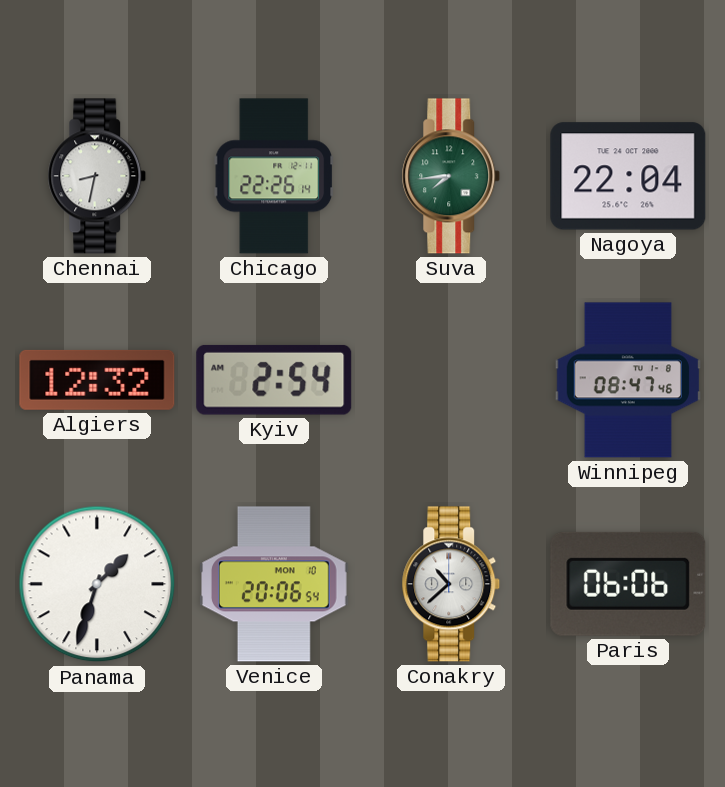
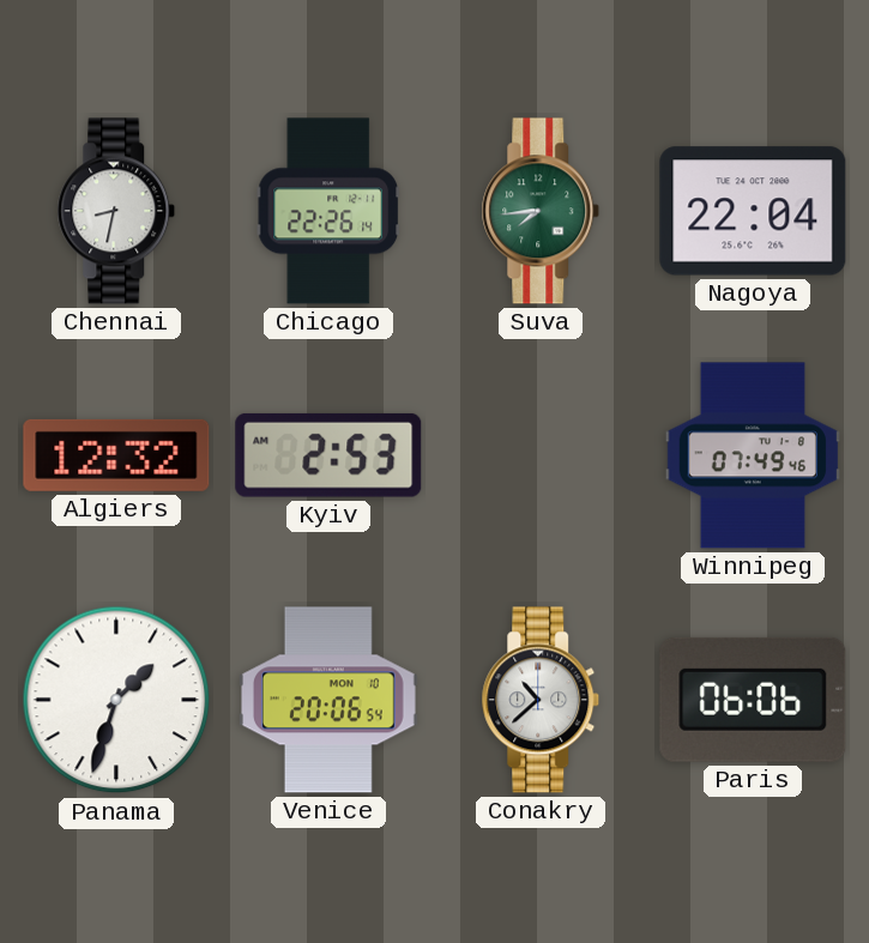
Kyiv: 2:54 -> 2:53
Winnipeg: 08:47 -> 07:49
